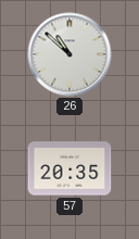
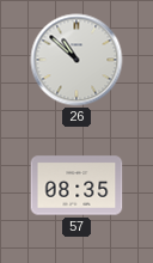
57: 20:35 -> 08:35
